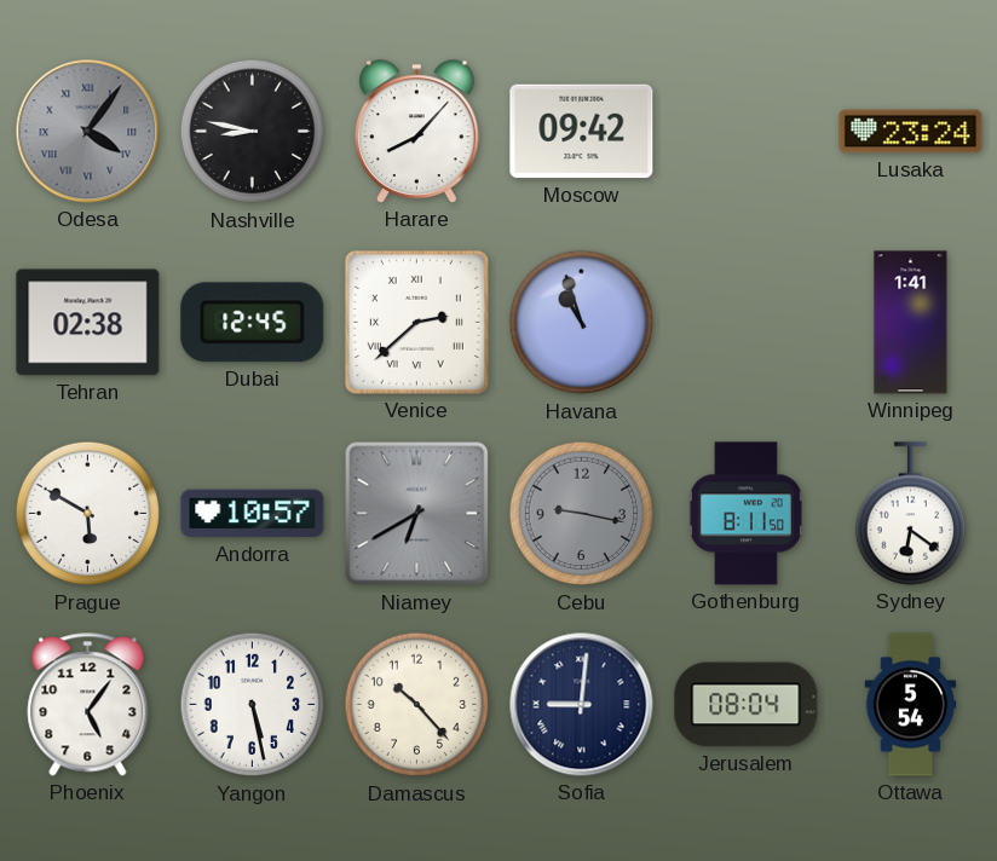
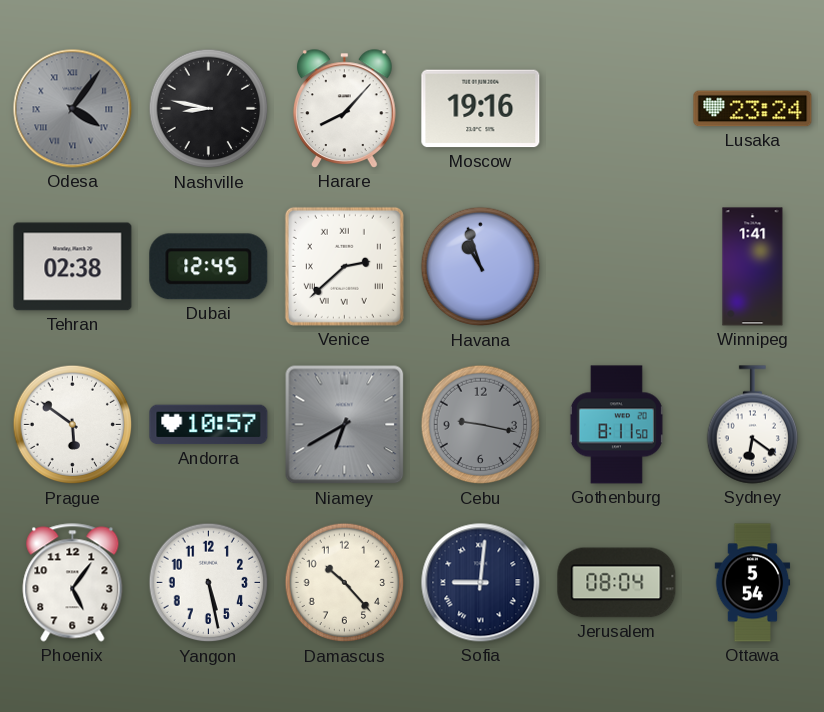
Moscow: 09:42 -> 19:16
Prague: 5:50 -> 5:51
